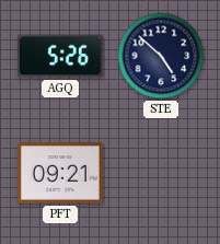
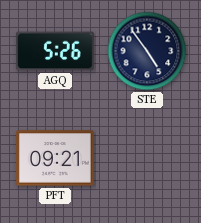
STE: 4:52 -> 4:54
